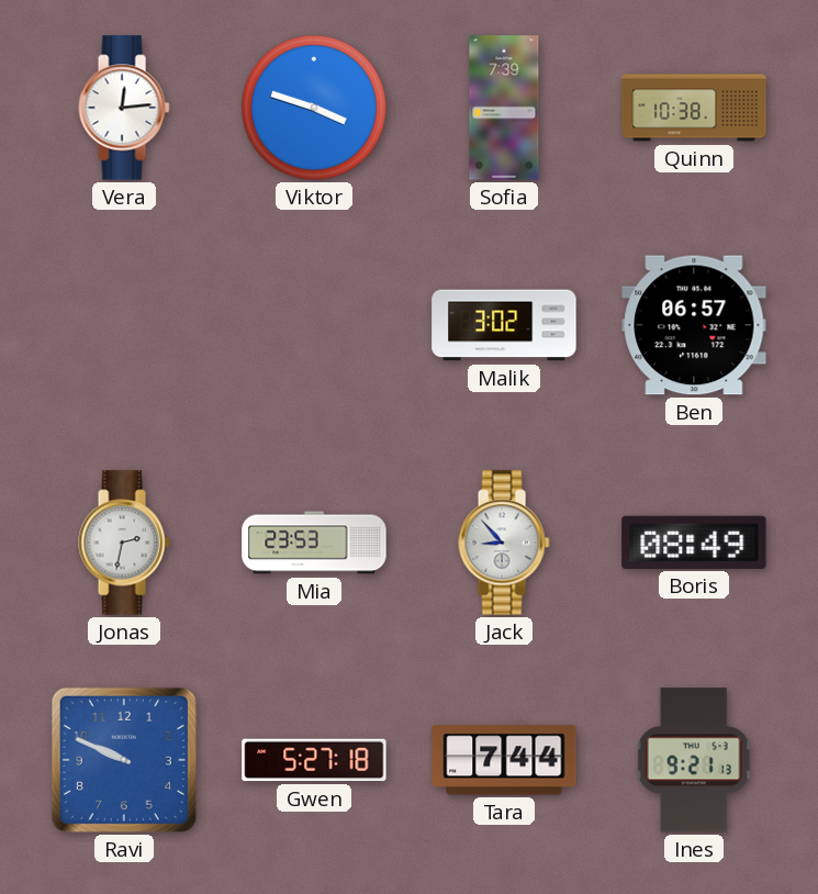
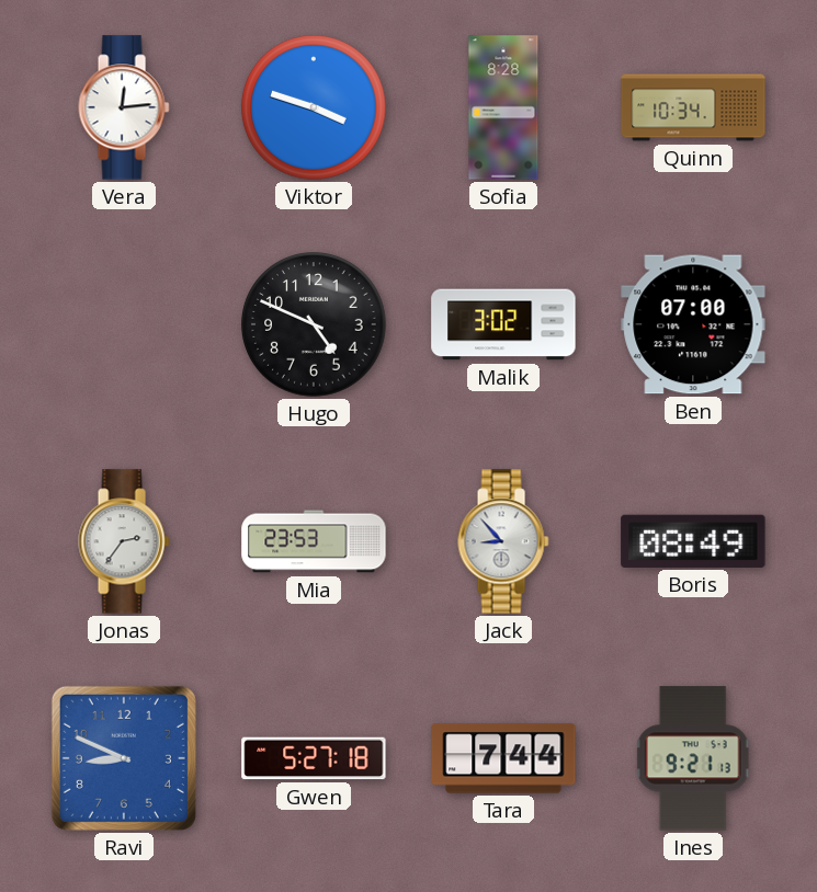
Sofia: 7:39 -> 8:28
Quinn: 10:38 -> 10:34
Hugo: none -> 4:49
Ben: 06:57 -> 07:00
Jonas: 2:32 -> 2:36
Ravi: 9:49 -> 8:49
